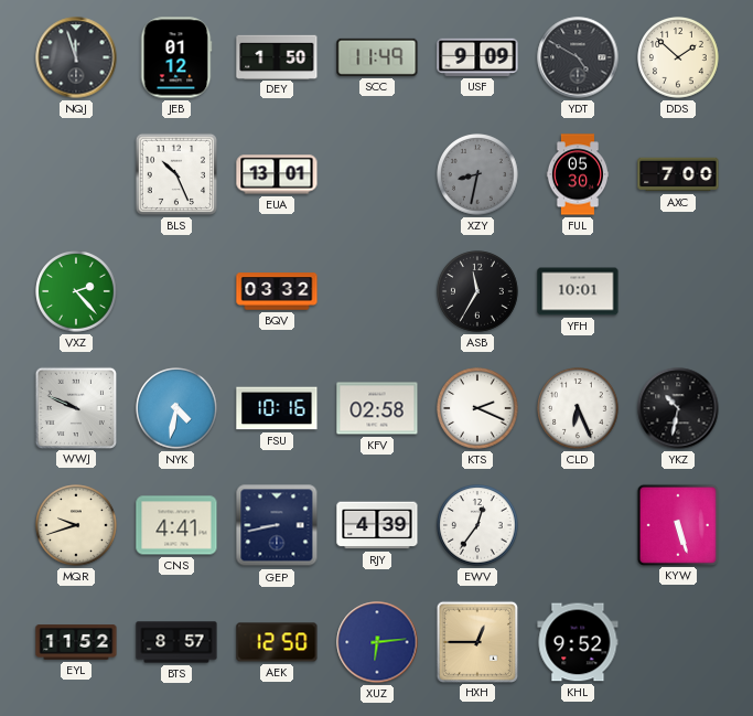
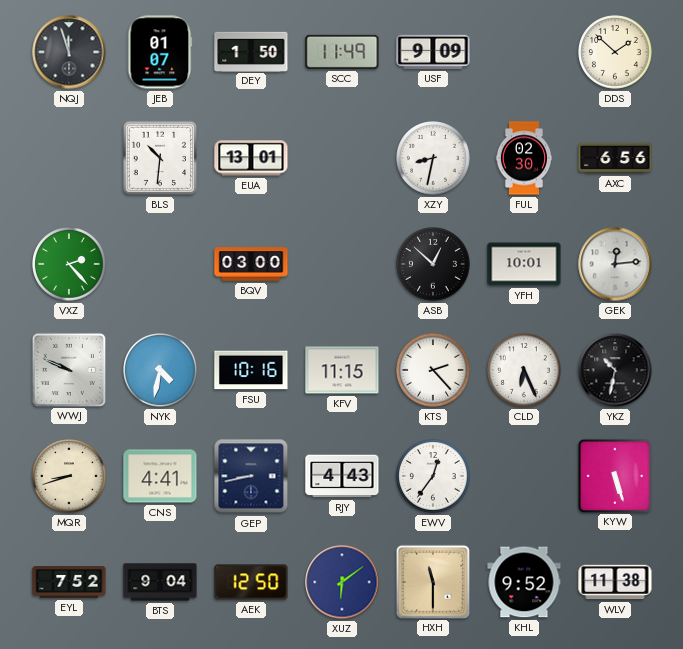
JEB: 01:12 -> 01:07
YDT: 4:50 -> none
BLS: 10:26 -> 10:31
XZY dial: grey -> white
FUL: 05:30 -> 02:30
AXC: 7:00 -> 6:56
BQV: 03:32 -> 03:00
ASB: 11:35 -> 12:52
GEK: none -> 12:14
KFV: 02:58 -> 11:15
KTS: 2:19 -> 2:23
MQR: 9:42 -> 8:42
RJY: 4:39 -> 4:43
EYL: 11:52 -> 7:52
BTS: 8:57 -> 9:04
XUZ: 6:14 -> 6:09
HXH: 12:45 -> 11:30
WLV: none -> 11:38
